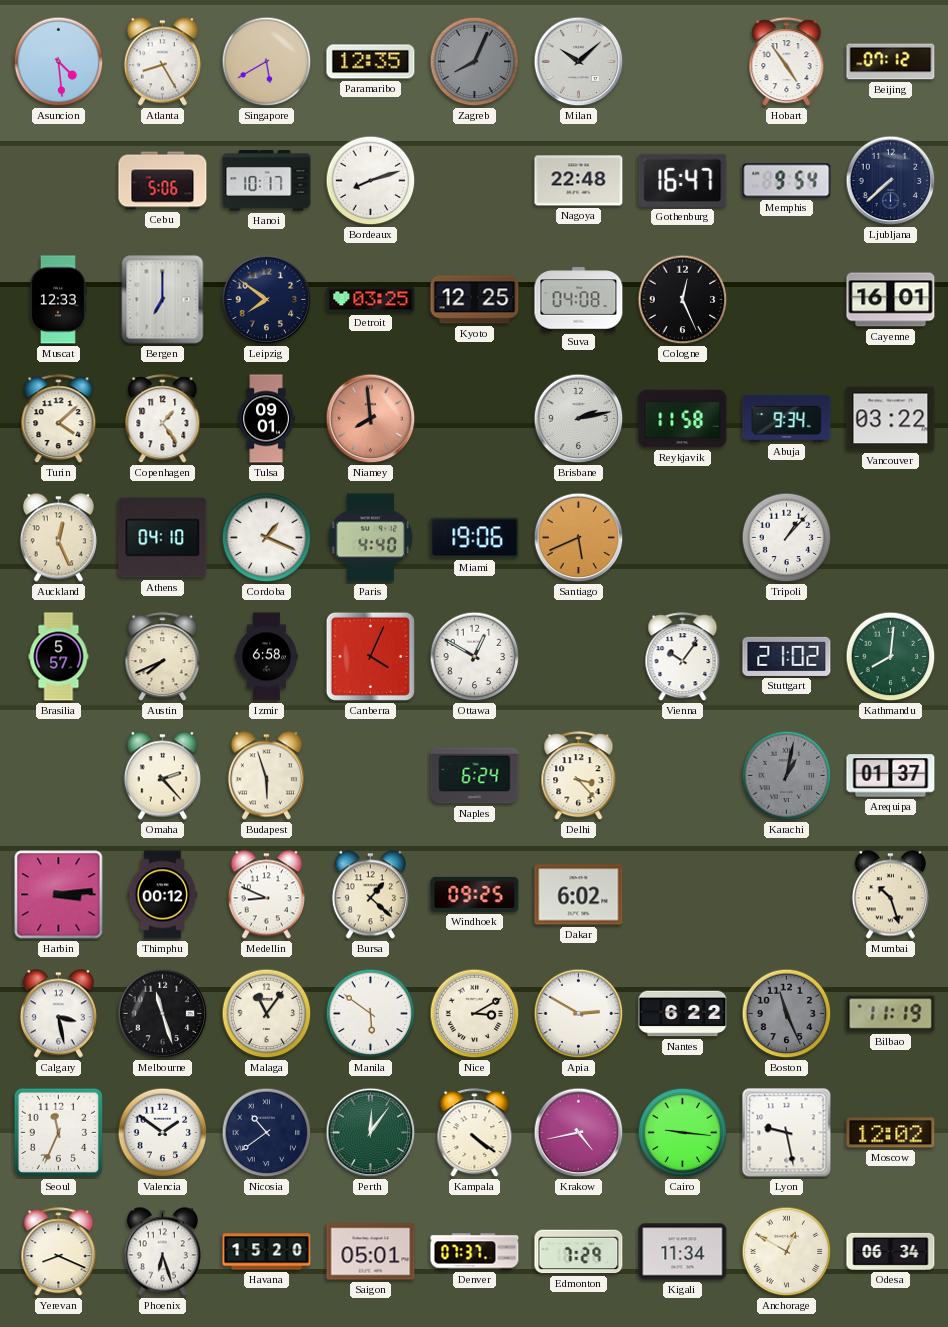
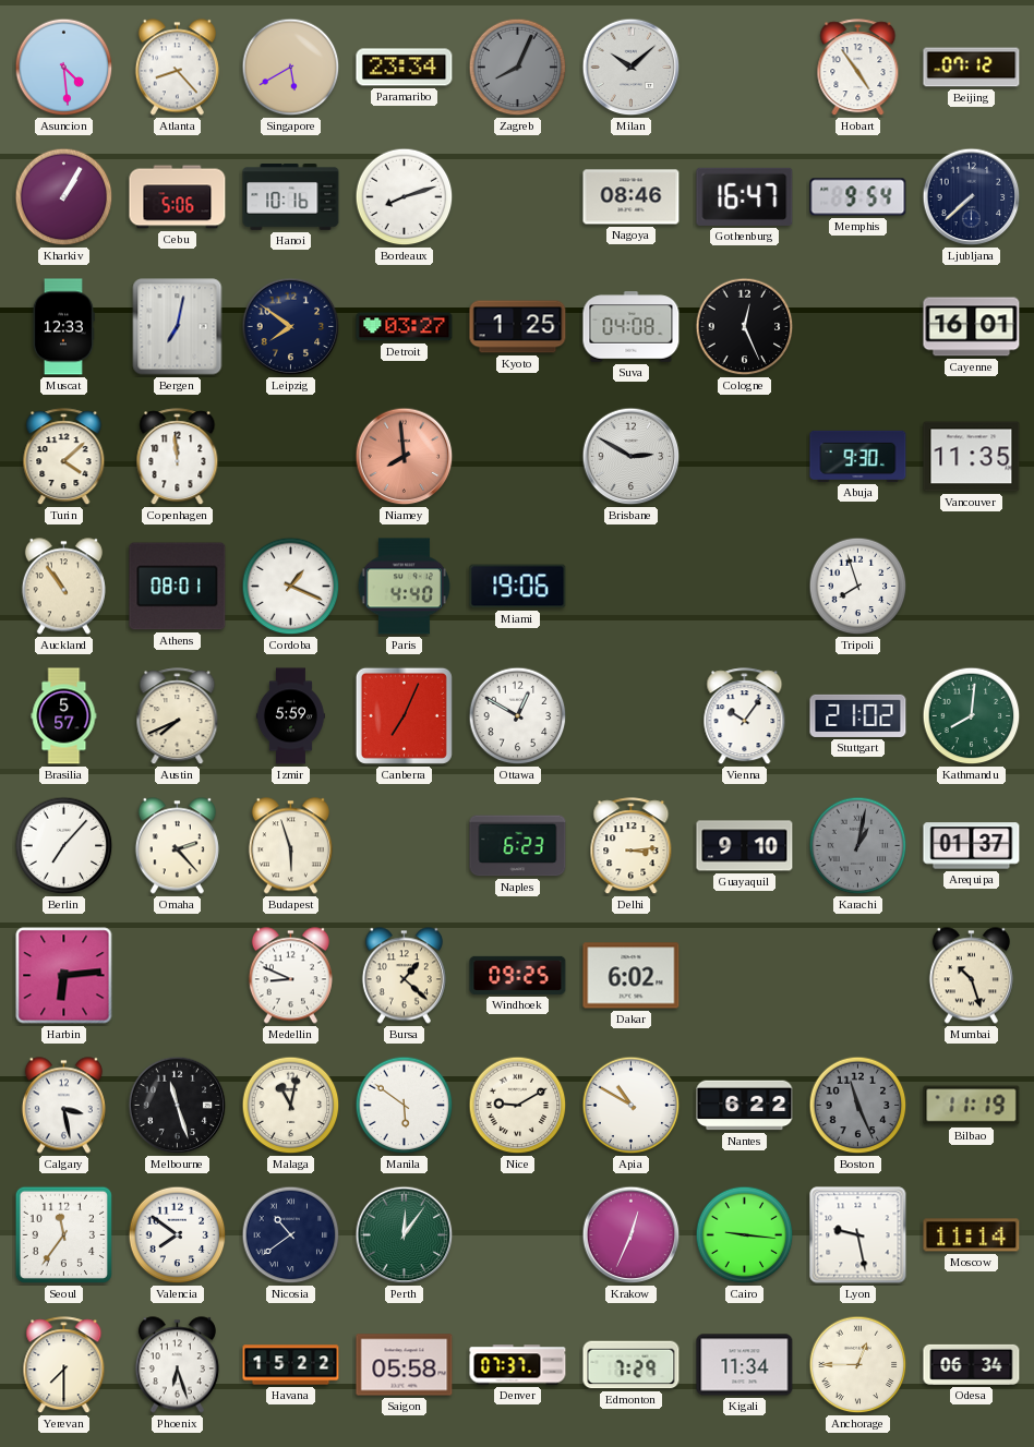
Atlanta: 8:25 -> 8:23
Paramaribo: 12:35 -> 23:34
Kharkiv: none -> 1:05
Hanoi: 10:17 -> 10:16
Nagoya: 22:48 -> 08:46
Bergen: 7:00 -> 7:02
Detroit: 03:25 -> 03:27
Kyoto: 12:25 -> 1:25
Copenhagen: 1:24 -> 11:59
Tulsa: 09:01 -> none
Brisbane: 2:13 -> 2:50
Reykjavik: 11:58 -> none
Abuja: 9:34 -> 9:30
Vancouver: 03:22 -> 11:35
Auckland: 12:26 -> 10:54
Athens: 04:10 -> 08:01
Santiago: 5:41 -> none
Tripoli: 1:07 -> 7:57
Izmir: 6:58 -> 5:59
Canberra: 4:04 -> 7:04
Berlin: none -> 7:07
Naples: 6:24 -> 6:23
Delhi: 3:23 -> 3:14
Guayaquil: none -> 9:10
Harbin: 3:14 -> 6:14
Thimphu: 00:12 -> none
Malaga: 11:06 -> 11:02
Nice: 3:10 -> 9:10
Apia: 2:50 -> 10:50
Seoul: 11:34 -> 11:36
Valencia: 1:51 -> 7:51
Kampala: 4:21 -> none
Krakow: 4:43 -> 12:34
Moscow: 12:02 -> 11:14
Yerevan: 8:19 -> 7:30
Havana: 15:20 -> 15:22
Saigon: 05:01 -> 05:58
Anchorage: 12:50 -> 12:45
